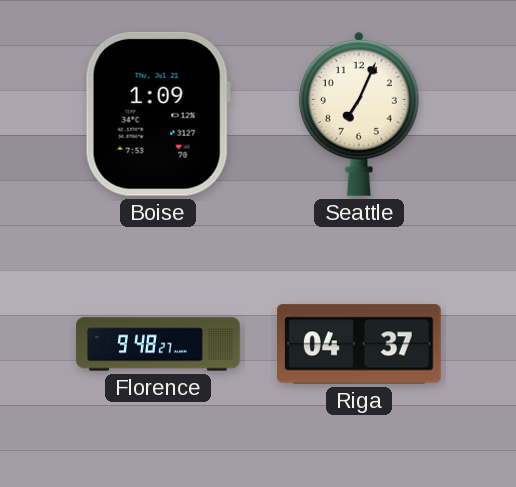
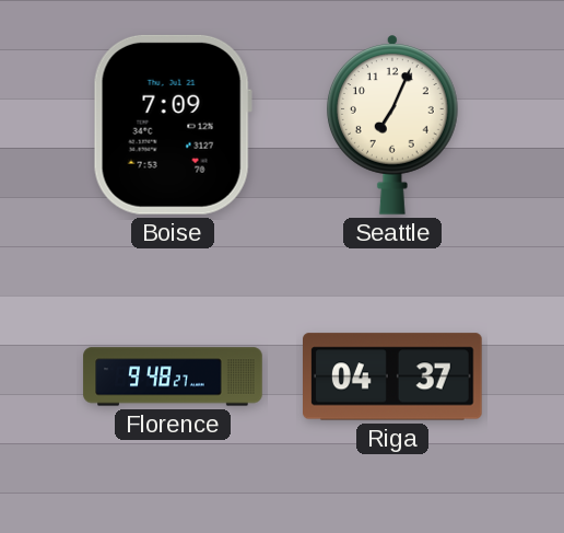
Boise: 1:09 -> 7:09
